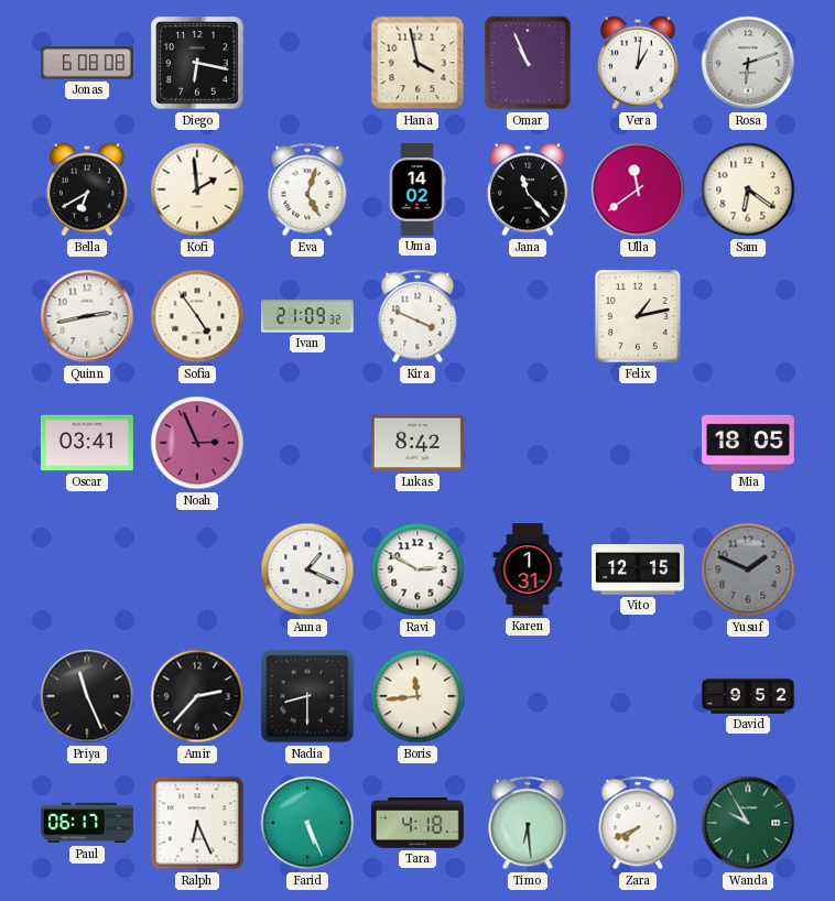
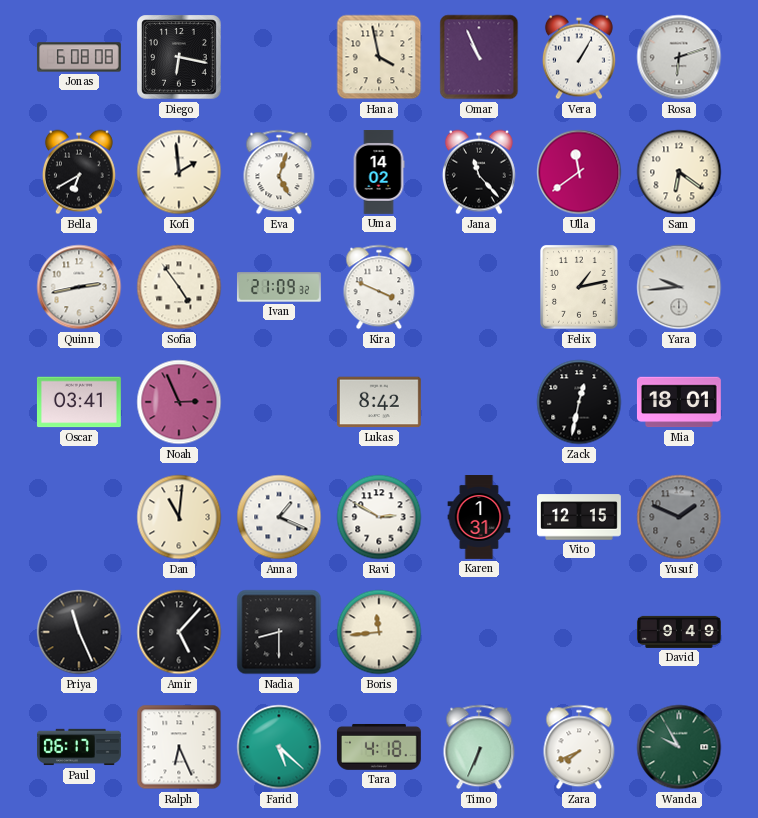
Vera: 1:01 -> 1:05
Yara: none -> 9:44
Zack: none -> 12:32
Mia: 18:05 -> 18:01
Dan: none -> 11:01
Amir: 2:37 -> 5:07
David: 9:52 -> 9:49
Farid: 5:26 -> 5:22
Timo: 6:29 -> 6:34
